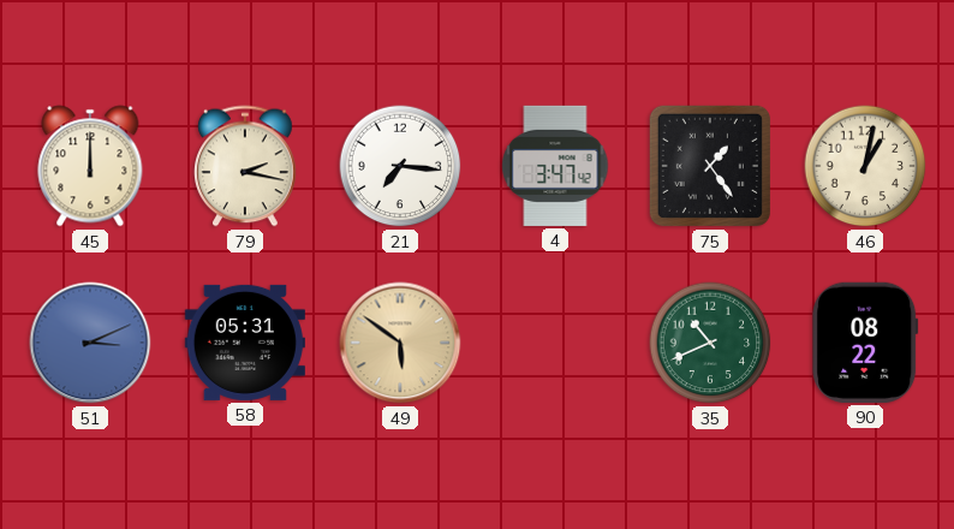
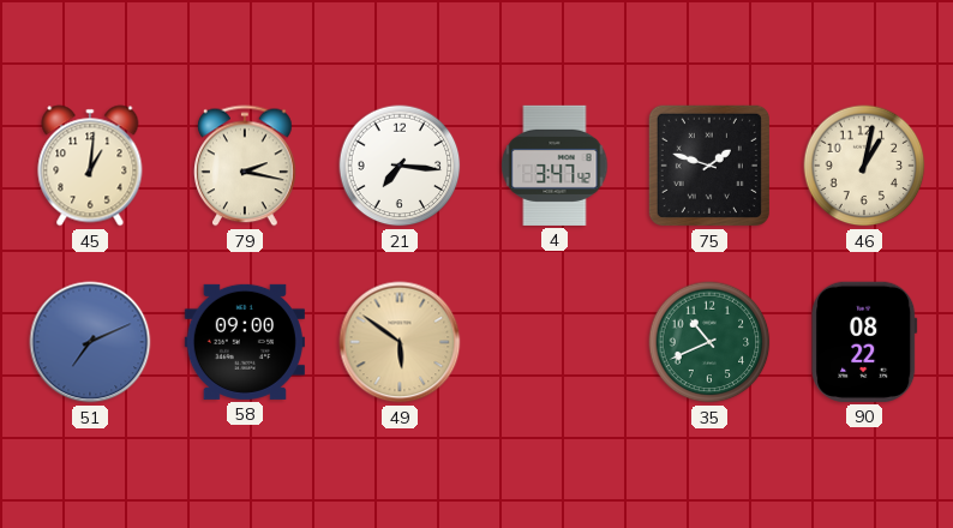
45: 12:00 -> 1:01
75: 1:24 -> 1:48
51: 3:11 -> 7:11
58: 05:31 -> 09:00
